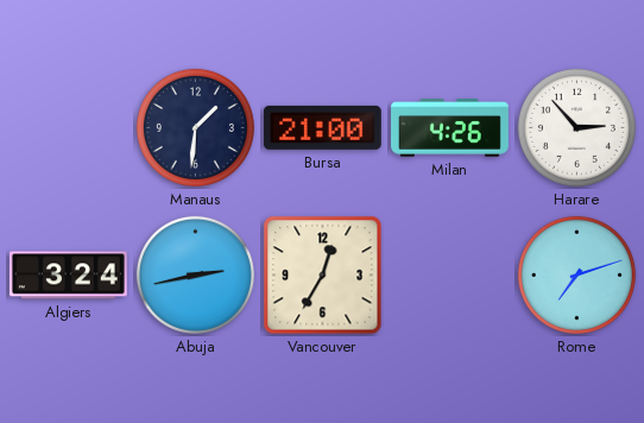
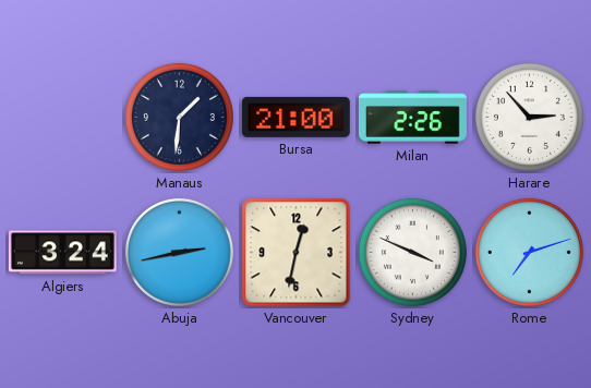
Milan: 4:26 -> 2:26
Vancouver: 12:35 -> 12:32
Sydney: none -> 3:49
